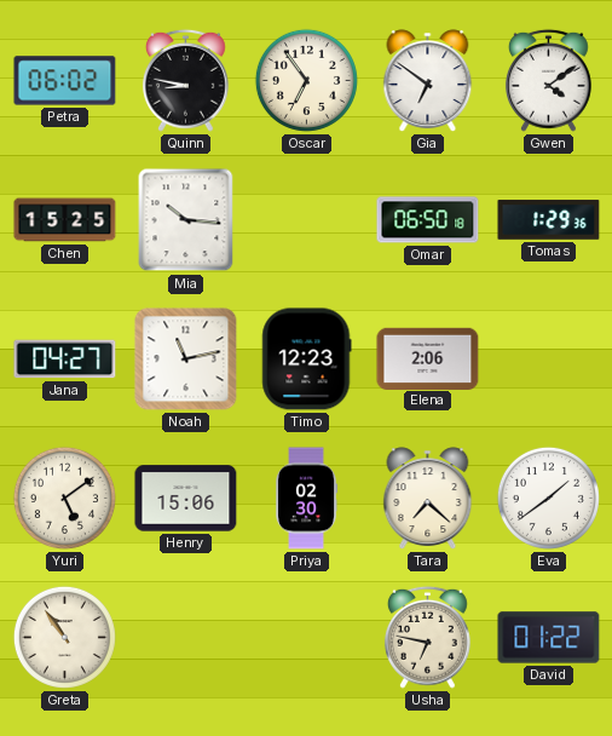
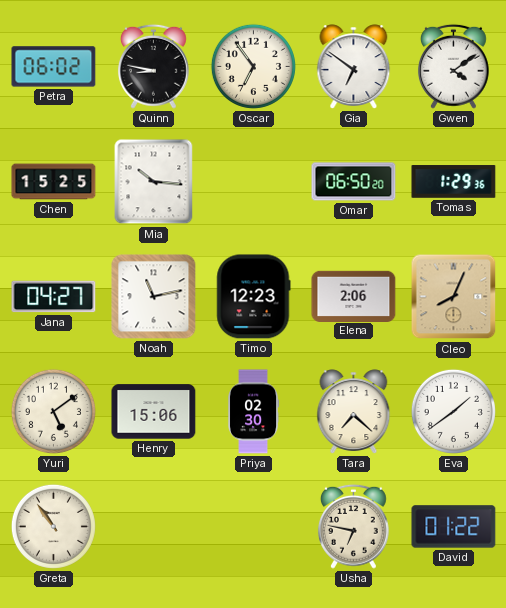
Omar: 06:50:18 -> 06:50:20
Cleo: none -> 8:04
